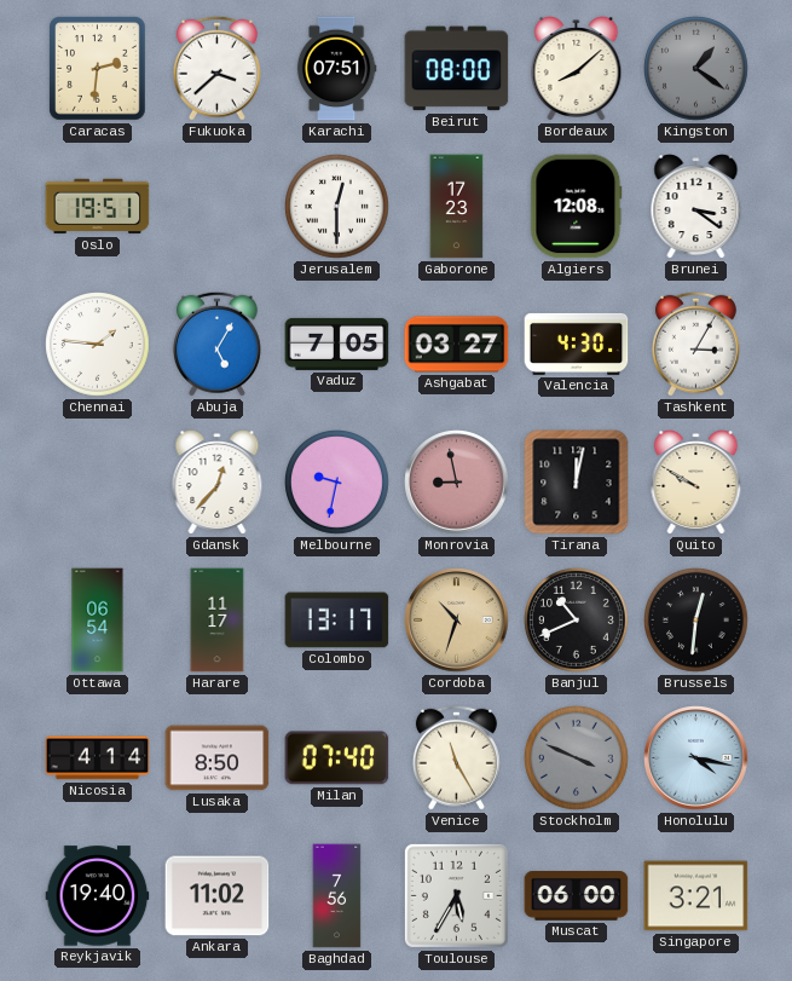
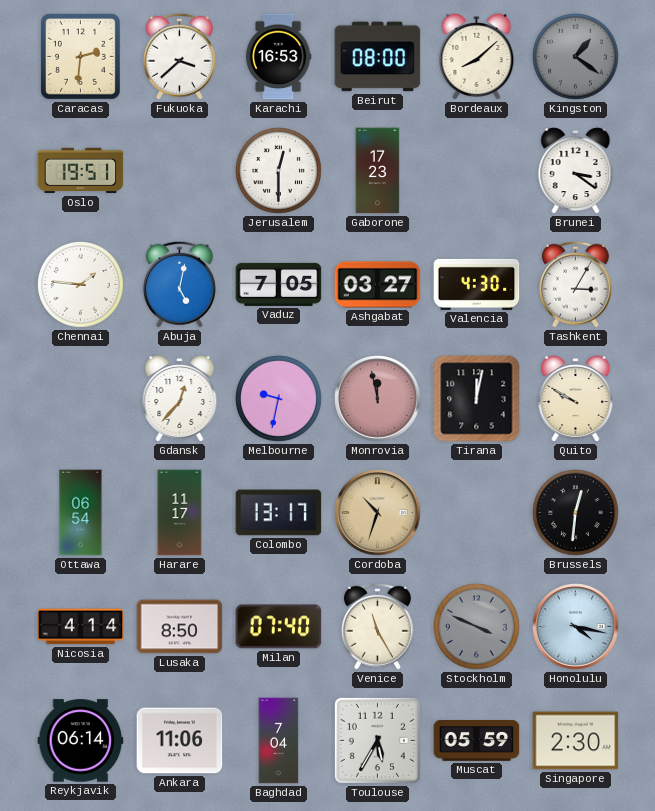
Karachi: 07:51 -> 16:53
Algiers: 12:08 -> none
Abuja: 5:05 -> 5:02
Monrovia: 8:58 -> 11:58
Banjul: 10:41 -> none
Reykjavik: 19:40 -> 06:14
Ankara: 11:02 -> 11:06
Baghdad: 7:56 -> 7:04
Muscat: 06:00 -> 05:59
Singapore: 3:21 -> 2:30
